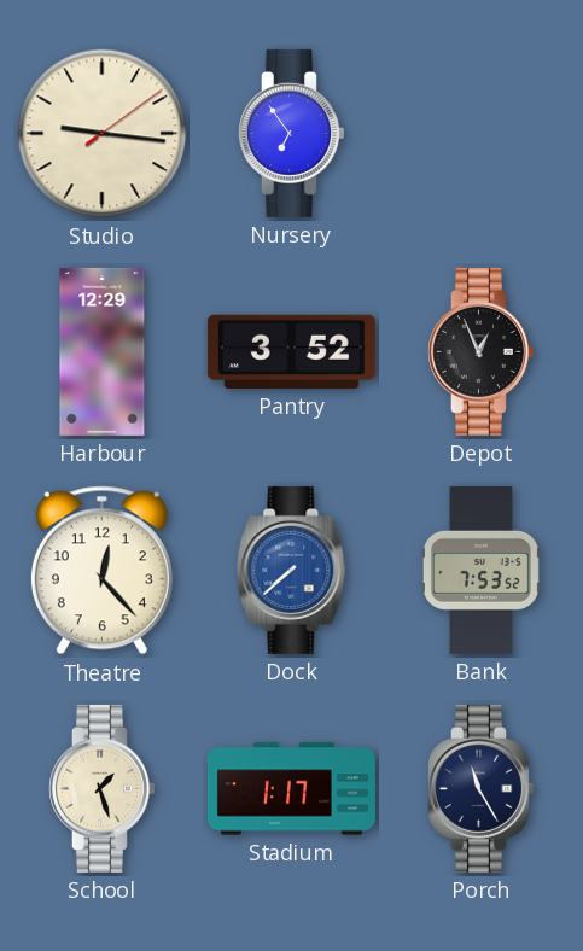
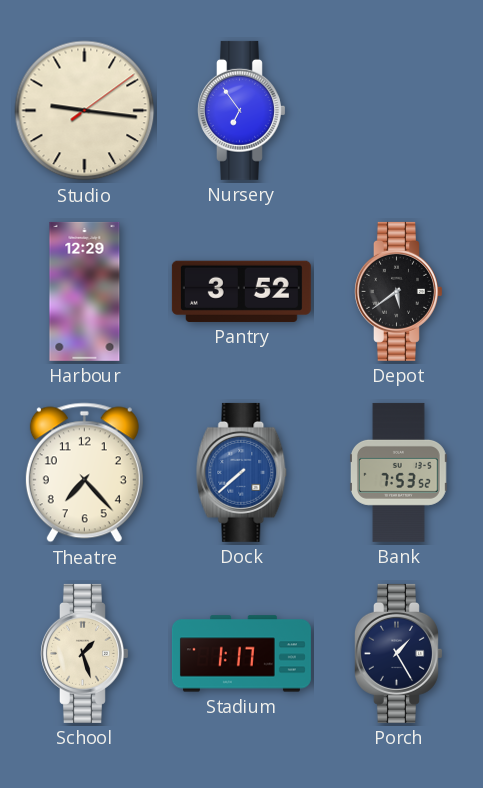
Depot: 12:56 -> 5:39
Theatre: 12:23 -> 7:23
Porch: 11:25 -> 1:25
